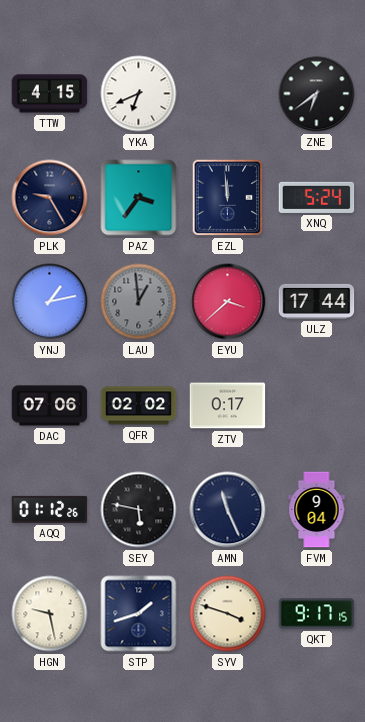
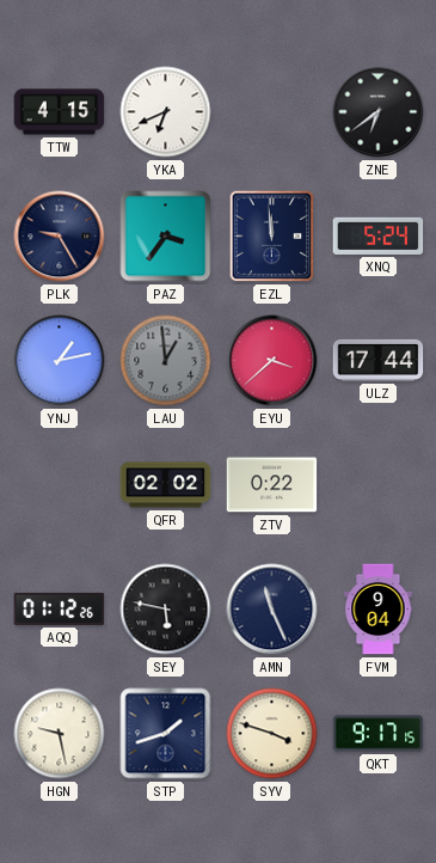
DAC: 07:06 -> none
ZTV: 0:17 -> 0:22
